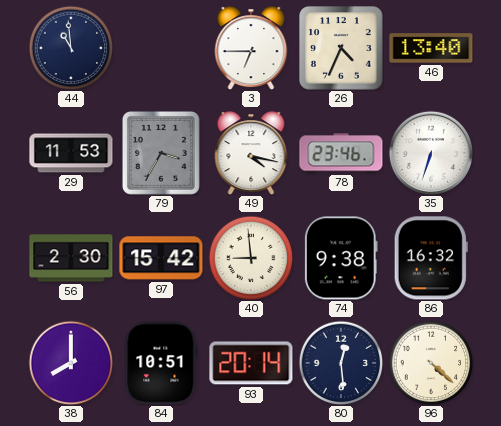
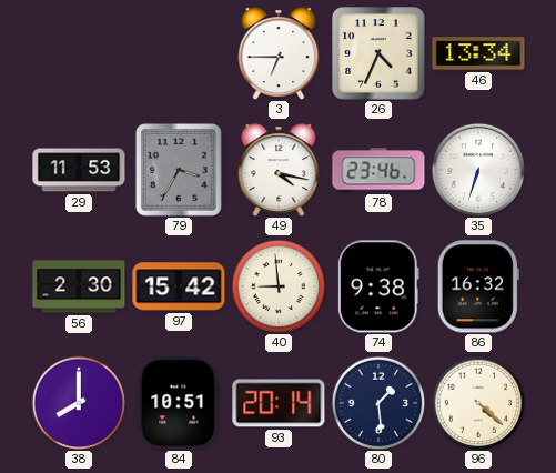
44: 10:59 -> none
46: 13:40 -> 13:34
80: 12:29 -> 1:29
